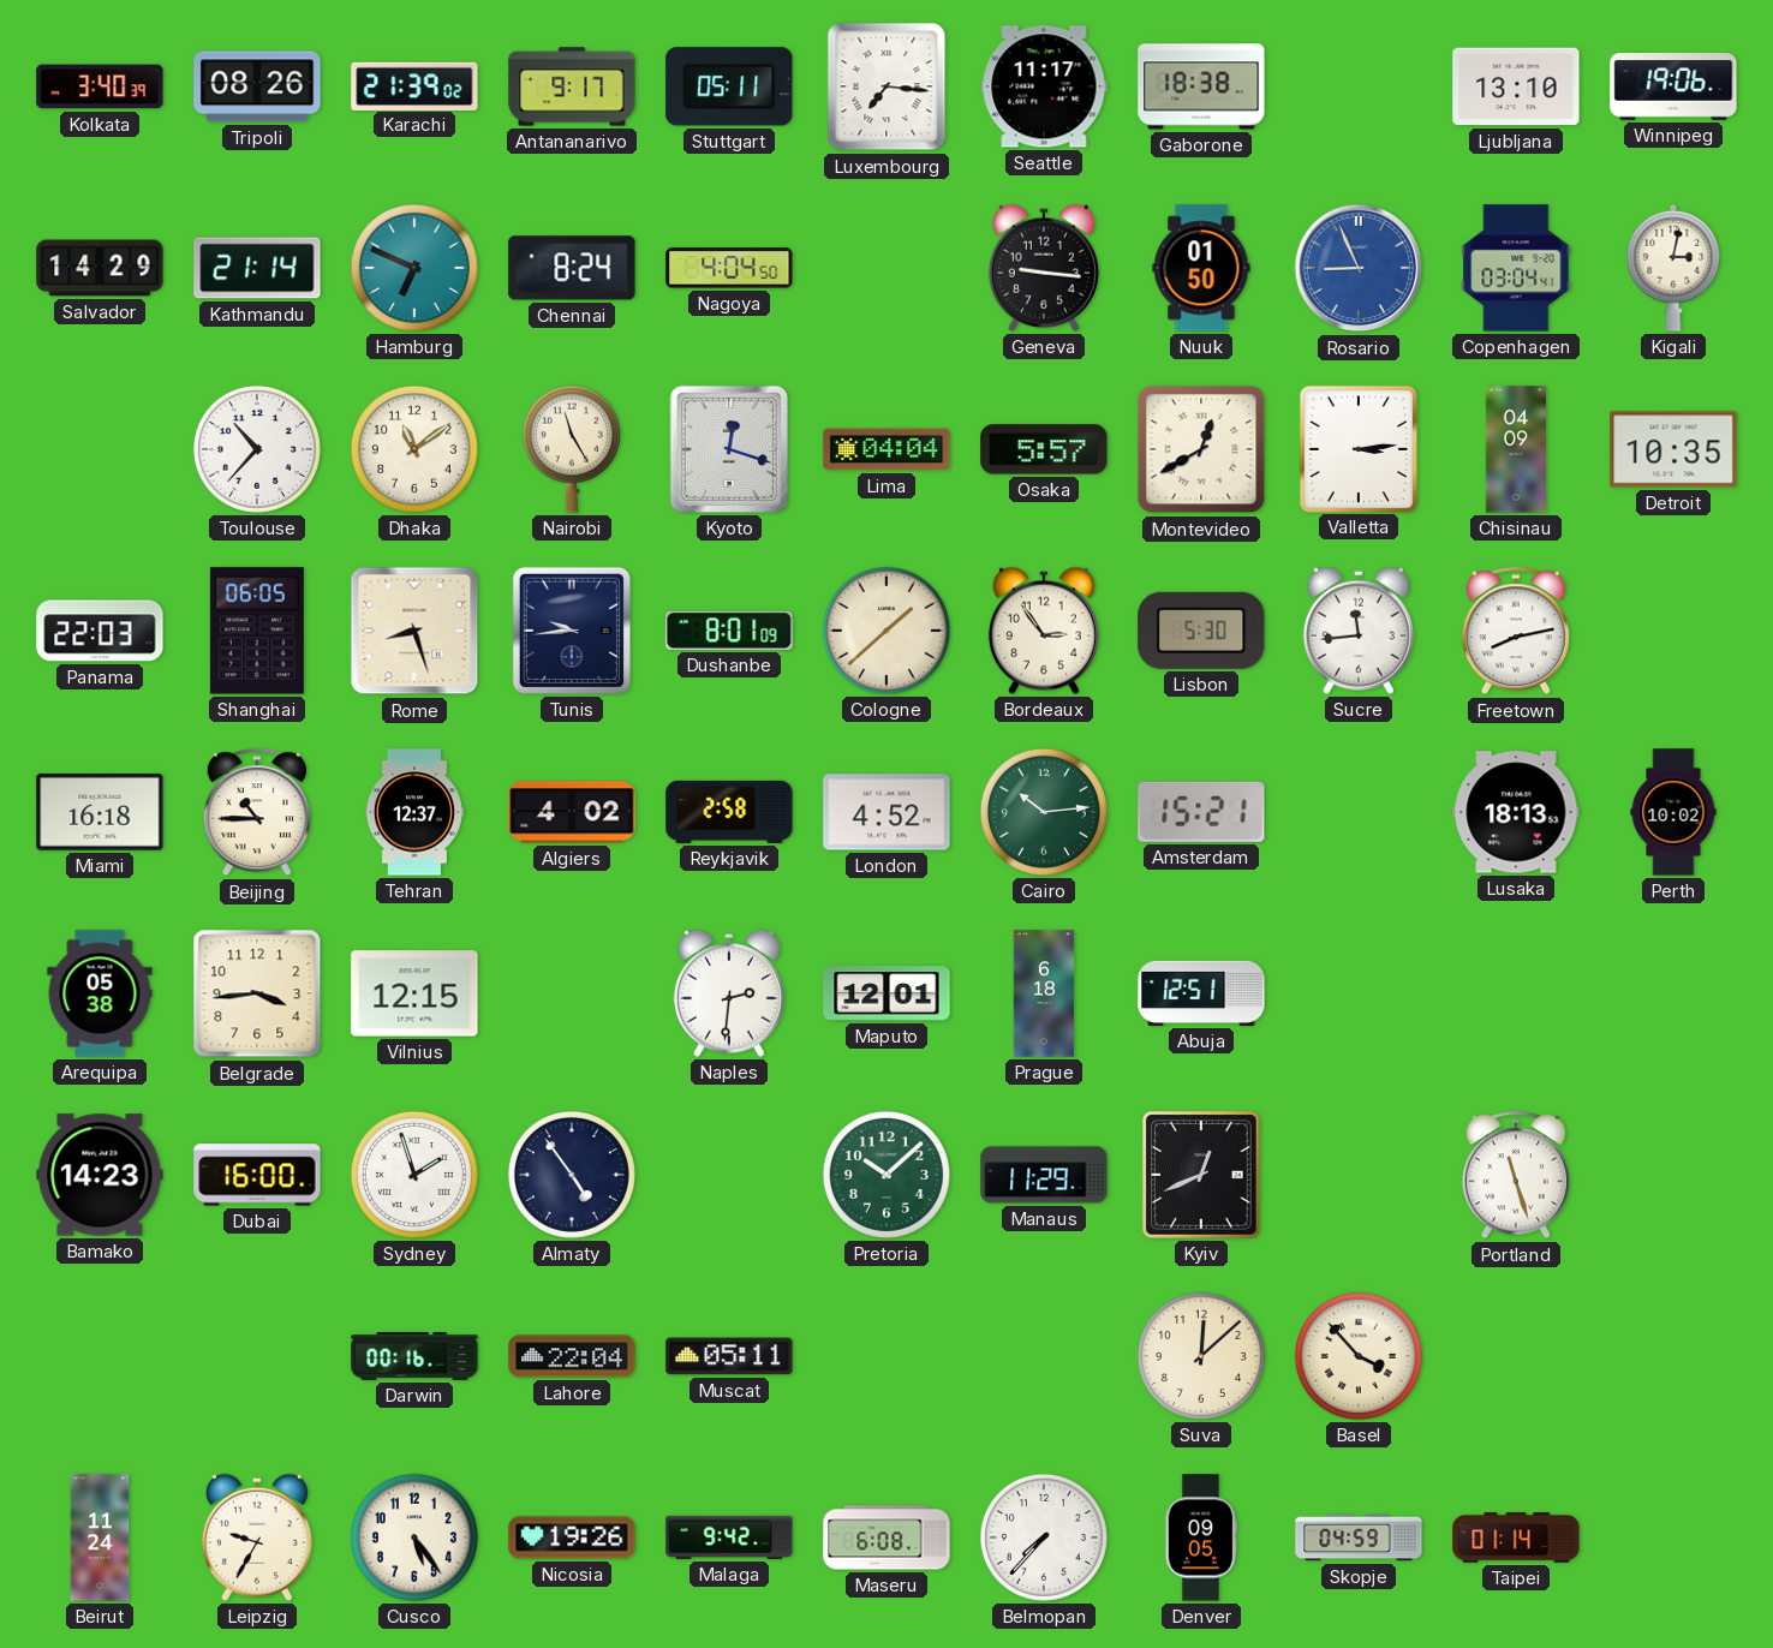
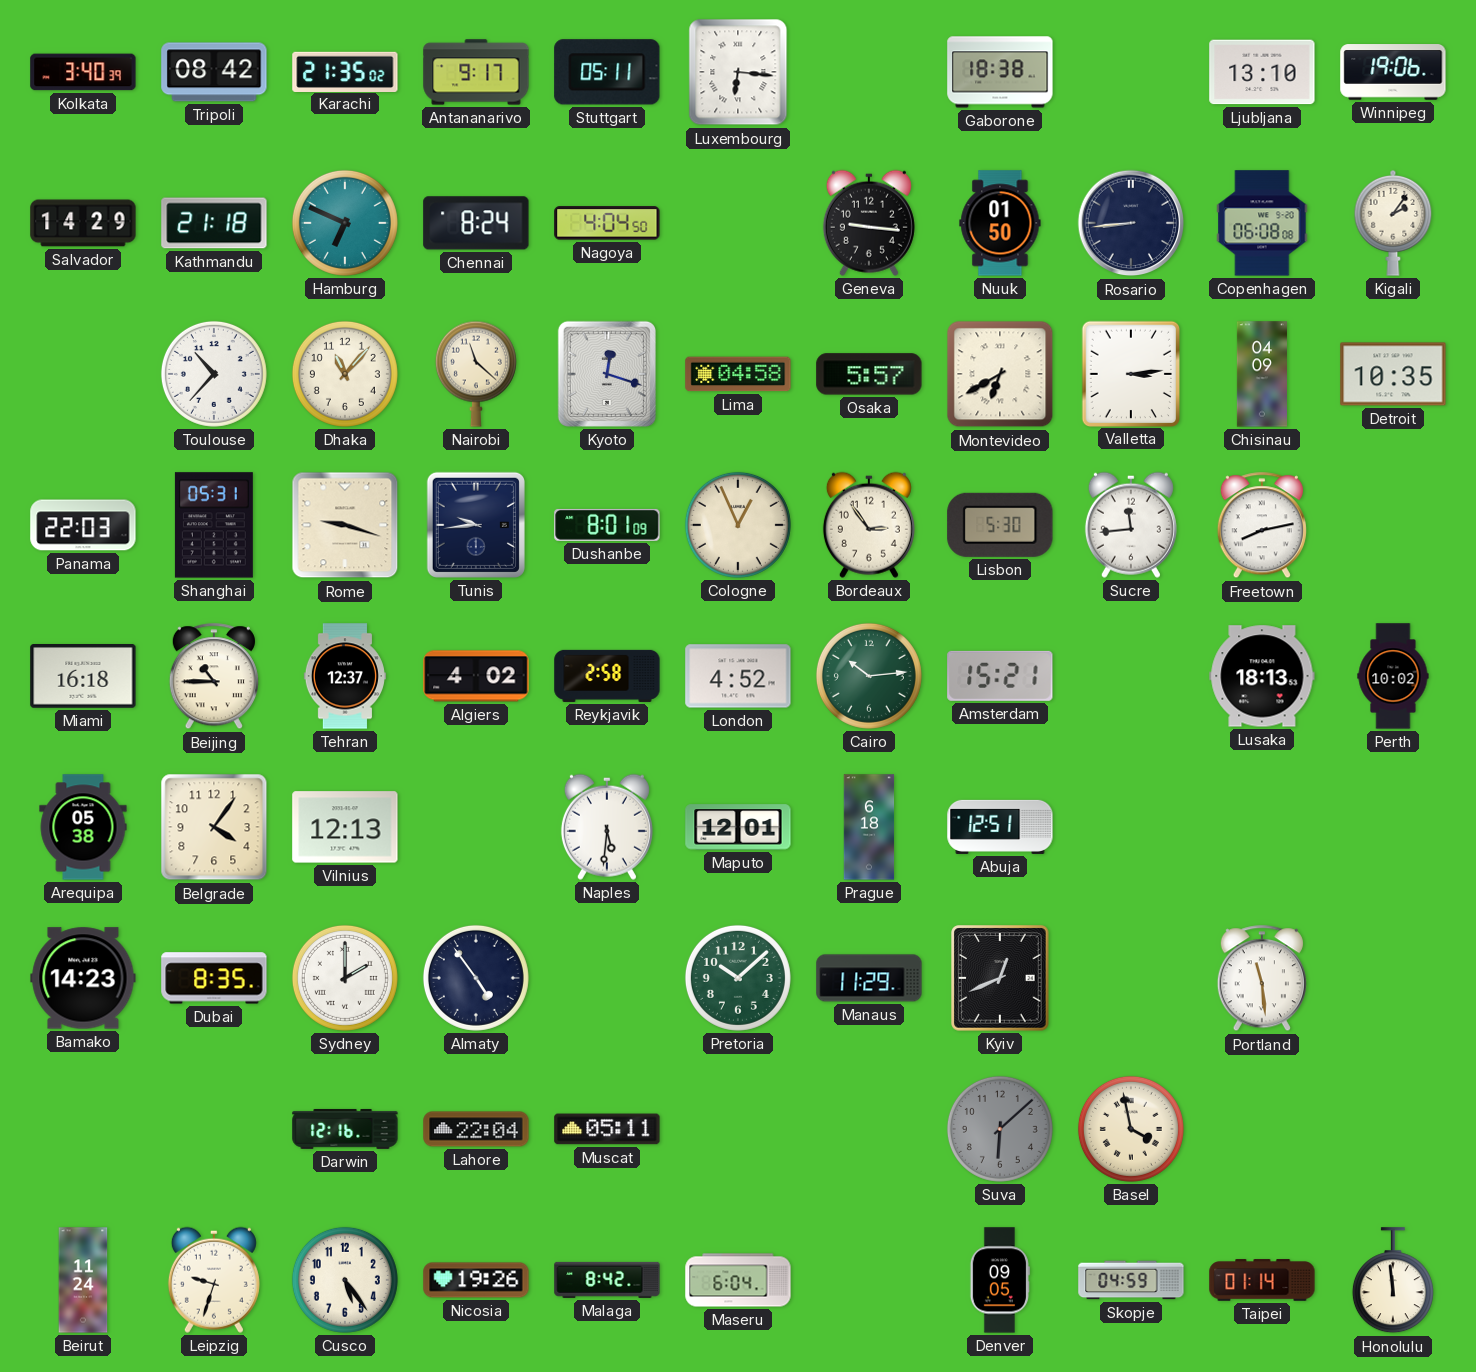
Tripoli: 08:26 -> 08:42
Karachi: 21:39 -> 21:35
Luxembourg: 7:16 -> 6:16
Seattle: 11:17 -> none
Kathmandu: 21:14 -> 21:18
Rosario: 8:56 -> 8:44
Rosario dial: blue -> navy
Copenhagen: 03:04 -> 06:08
Kigali: 3:02 -> 2:06
Dhaka: 11:09 -> 11:07
Nairobi: 11:25 -> 11:22
Lima: 04:04 -> 04:58
Montevideo: 12:40 -> 6:40
Shanghai: 06:05 -> 05:31
Rome: 8:27 -> 9:18
Cologne: 1:38 -> 12:56
Belgrade: 3:44 -> 4:06
Vilnius: 12:15 -> 12:13
Naples: 2:31 -> 5:31
Dubai: 16:00 -> 8:35
Sydney: 1:57 -> 2:00
Portland: 11:27 -> 11:29
Darwin: 00:16 -> 12:16
Suva: 12:08 -> 6:08
Suva dial: cream -> grey
Basel: 3:53 -> 3:58
Leipzig: 9:35 -> 9:33
Malaga: 9:42 -> 8:42
Maseru: 6:08 -> 6:04
Belmopan: 7:37 -> none
Honolulu: none -> 11:59
